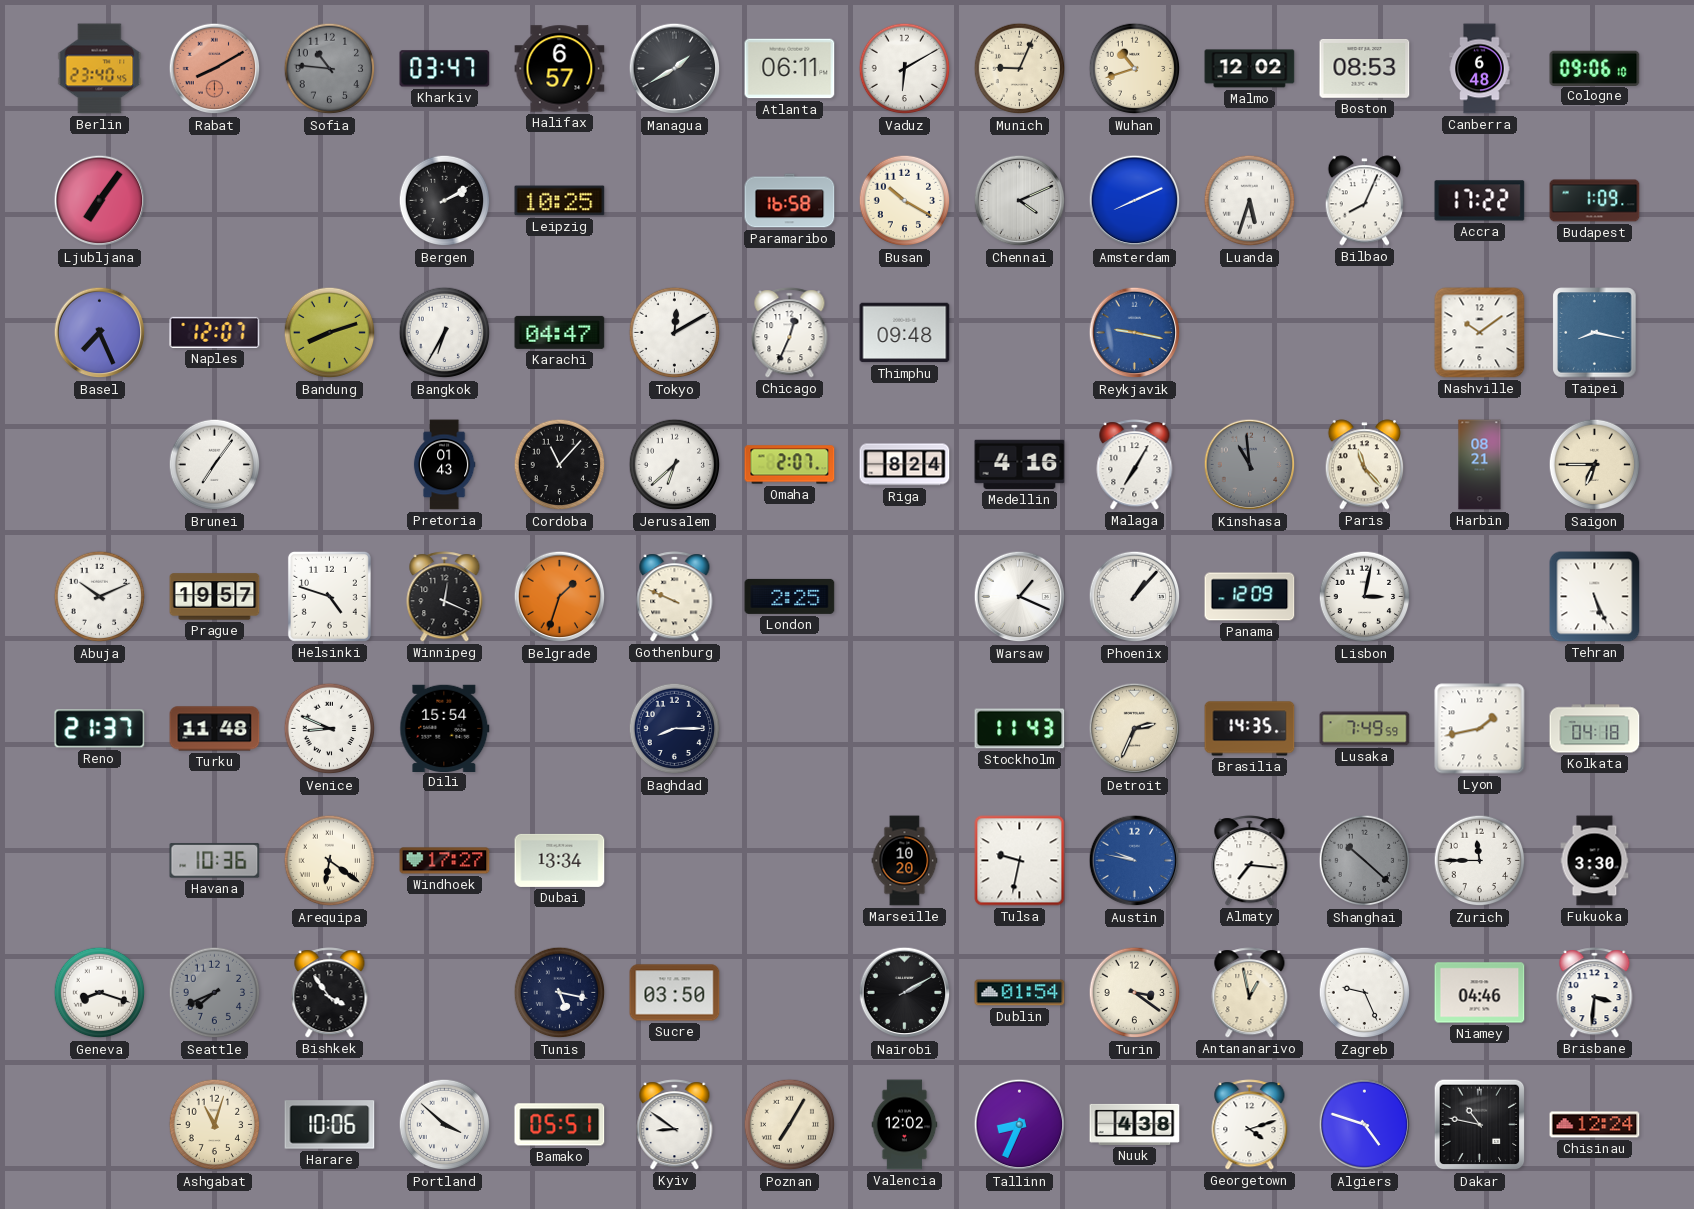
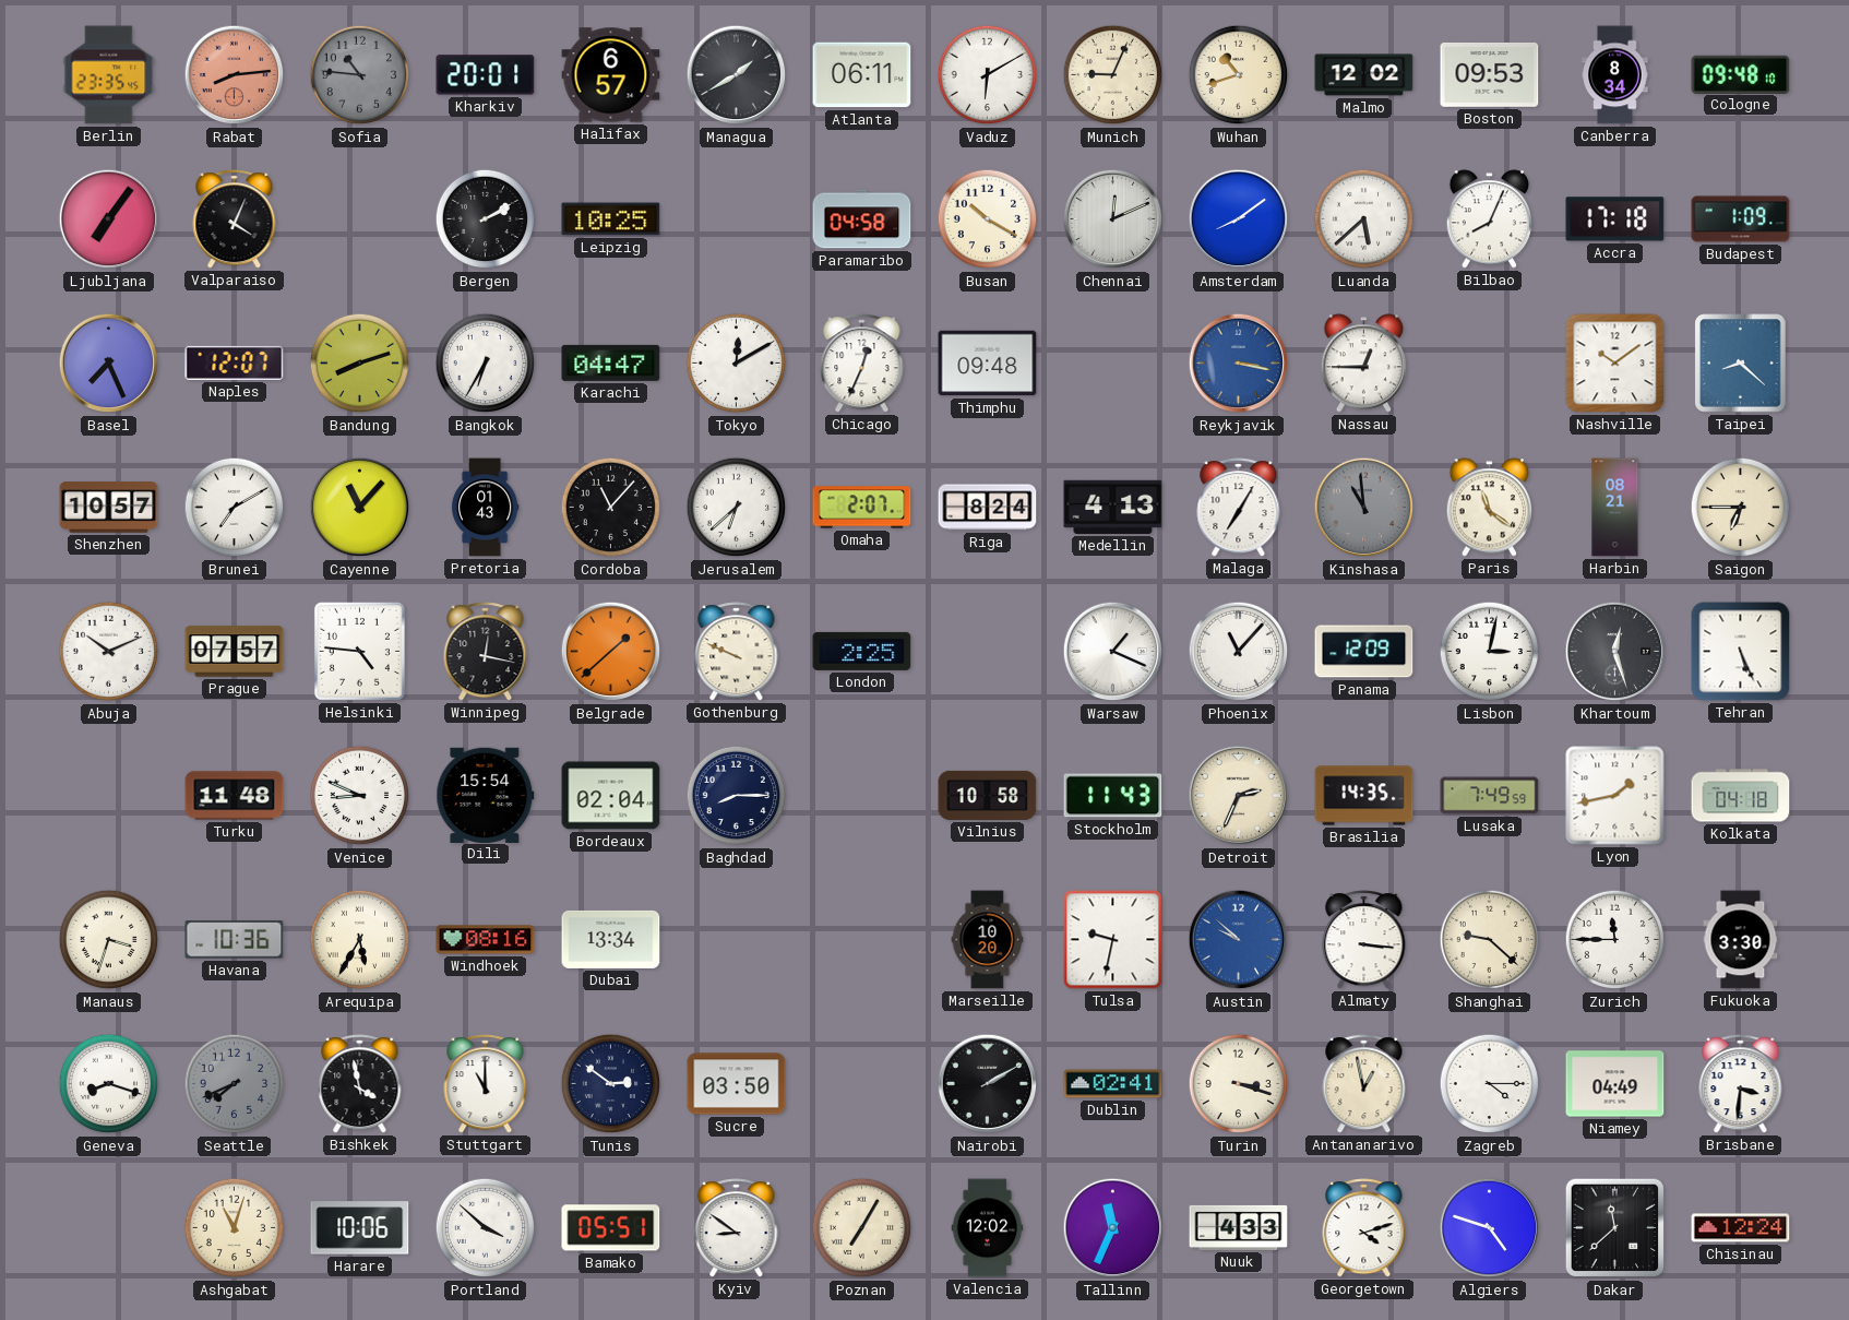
Berlin: 23:40 -> 23:35
Rabat: 8:10 -> 8:14
Kharkiv: 03:47 -> 20:01
Boston: 08:53 -> 09:53
Canberra: 6:48 -> 8:34
Cologne: 09:06 -> 09:48
Valparaiso: none -> 4:04
Paramaribo: 16:58 -> 04:58
Chennai: 4:11 -> 12:11
Amsterdam: 8:11 -> 8:09
Luanda: 5:33 -> 5:38
Accra: 17:22 -> 17:18
Reykjavik: 9:17 -> 3:17
Nassau: none -> 12:45
Taipei: 8:17 -> 8:22
Shenzhen: none -> 10:57
Brunei: 7:06 -> 7:10
Cayenne: none -> 11:07
Medellin: 4:16 -> 4:13
Paris: 11:23 -> 11:21
Prague: 19:57 -> 07:57
Helsinki: 4:48 -> 4:46
Winnipeg: 12:19 -> 12:17
Belgrade: 1:33 -> 1:38
Phoenix: 1:07 -> 11:07
Khartoum: none -> 12:27
Reno: 21:37 -> none
Bordeaux: none -> 02:04
Vilnius: none -> 10:58
Manaus: none -> 3:33
Arequipa: 6:21 -> 5:35
Windhoek: 17:27 -> 08:16
Austin: 9:47 -> 9:52
Almaty: 7:16 -> 3:16
Shanghai: 10:22 -> 9:22
Shanghai dial: grey -> cream
Bishkek: 3:54 -> 3:58
Stuttgart: none -> 11:00
Tunis: 5:17 -> 2:51
Dublin: 01:54 -> 02:41
Turin: 3:21 -> 3:18
Zagreb: 9:26 -> 4:15
Niamey: 04:46 -> 04:49
Tallinn: 8:34 -> 11:34
Nuuk: 4:38 -> 4:33
Dakar: 10:47 -> 11:38
